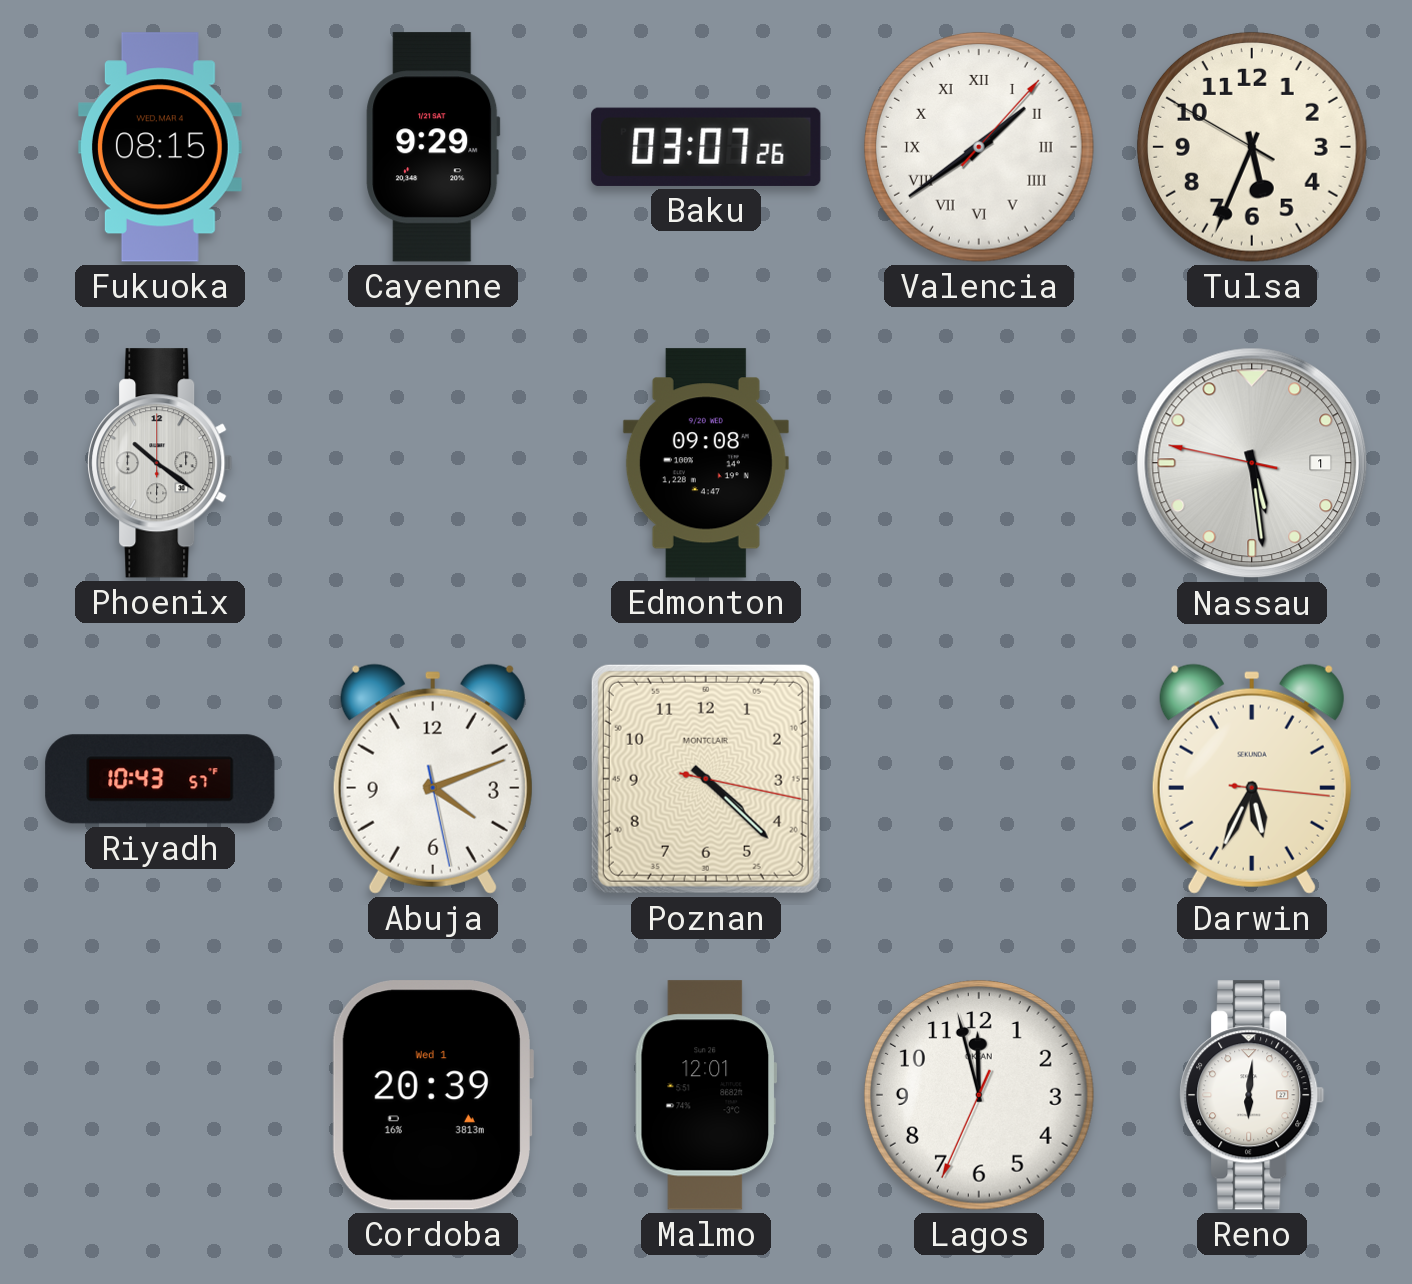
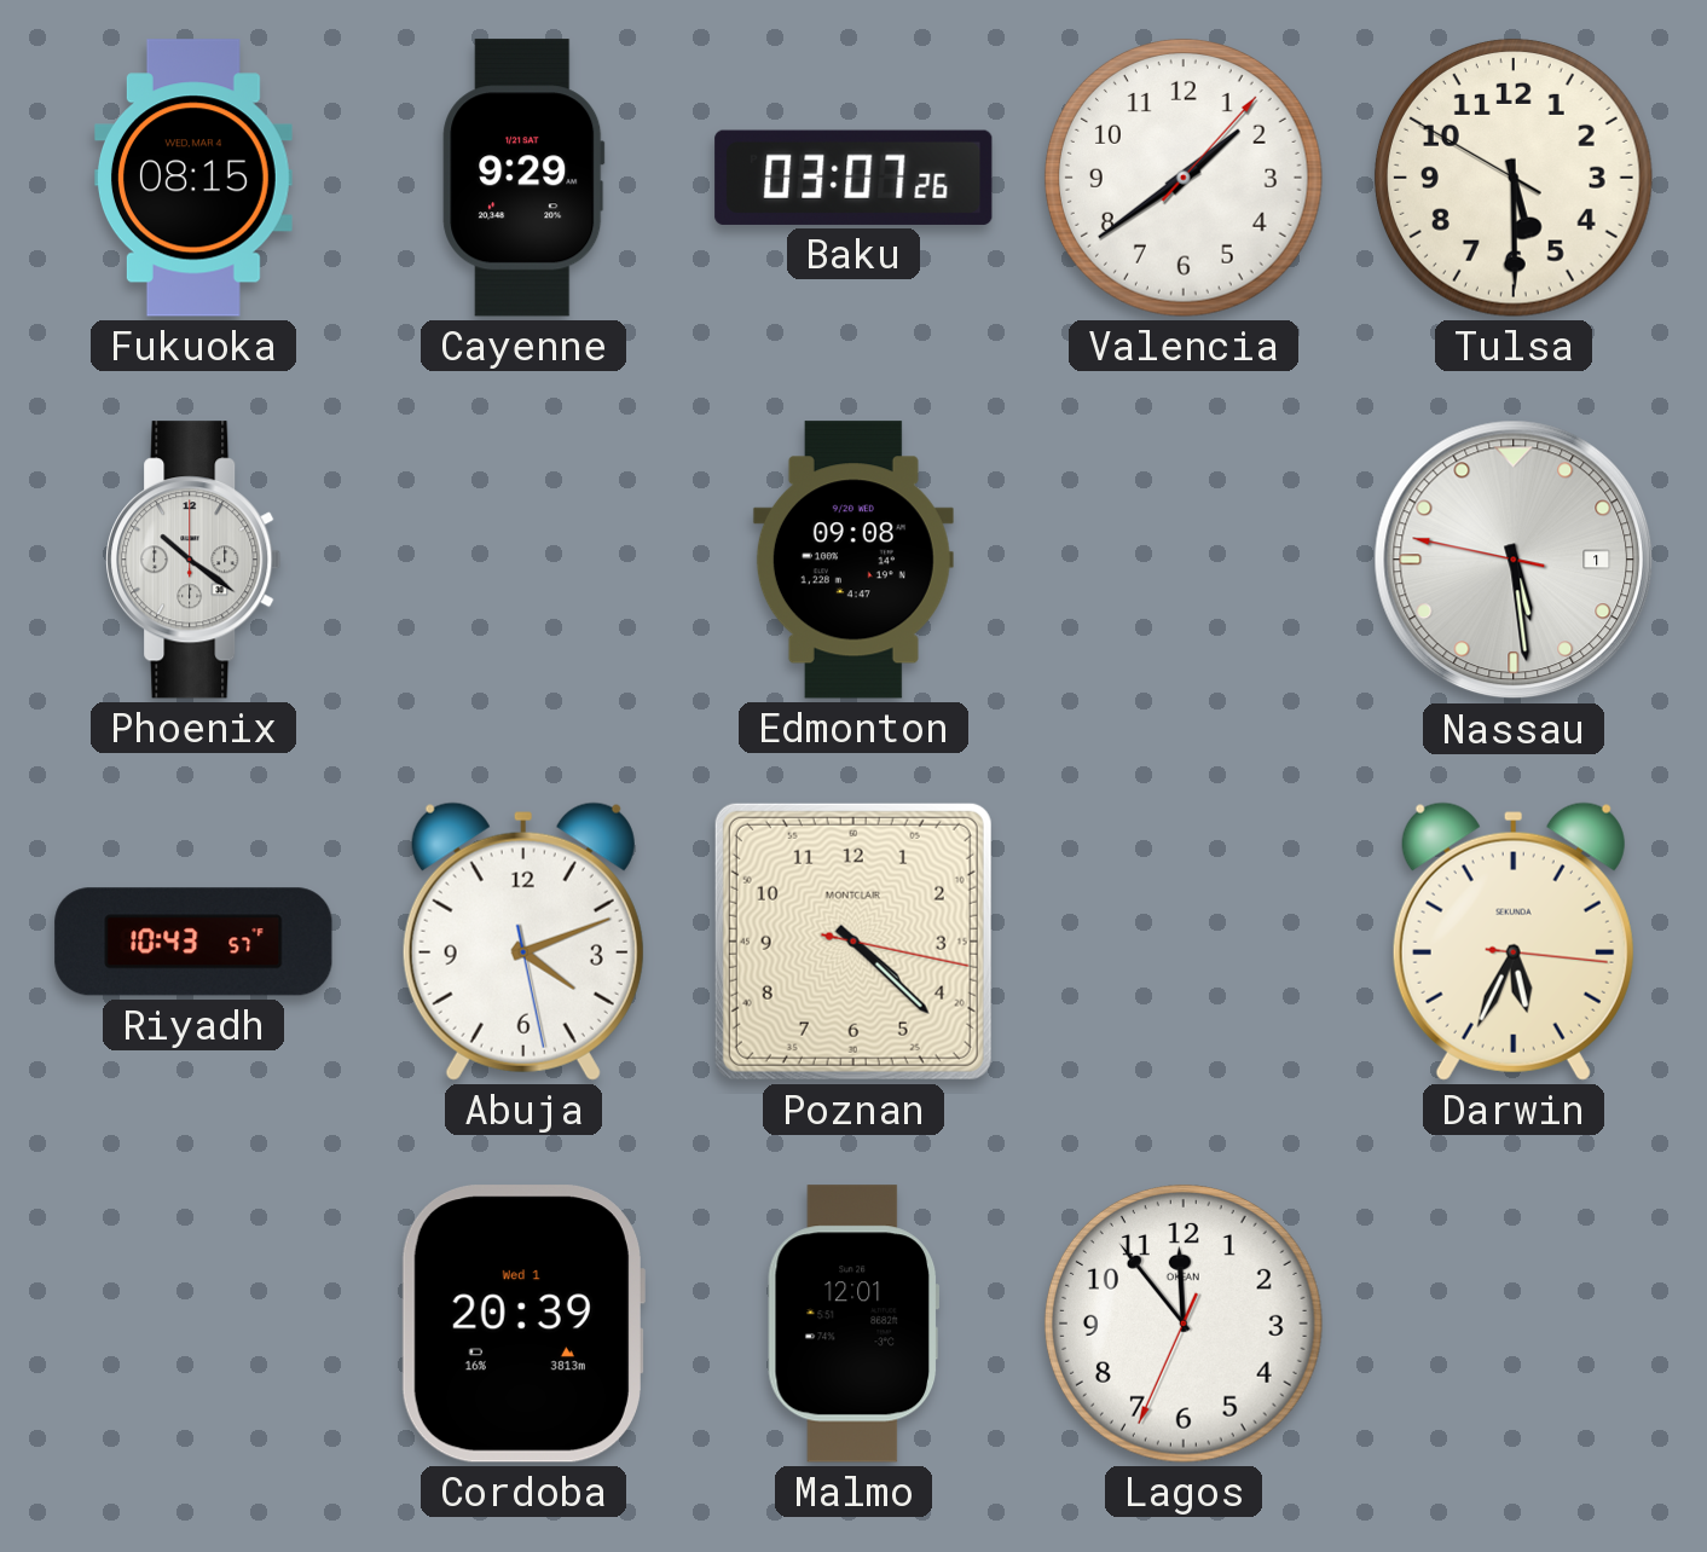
Valencia numerals: Roman -> Arabic
Tulsa: 5:33 -> 5:29
Lagos: 11:57 -> 11:53
Reno: 6:01 -> none
